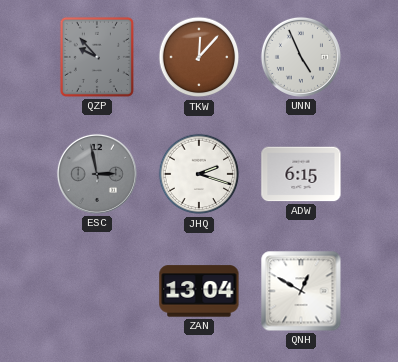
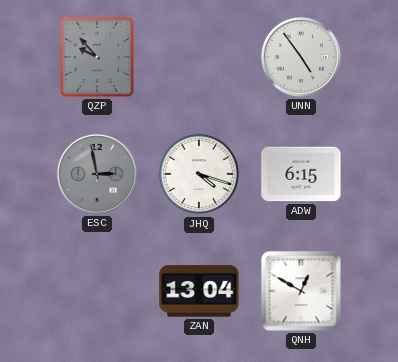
TKW: 12:07 -> none
UNN: 4:56 -> 4:54
JHQ: 2:18 -> 4:18
